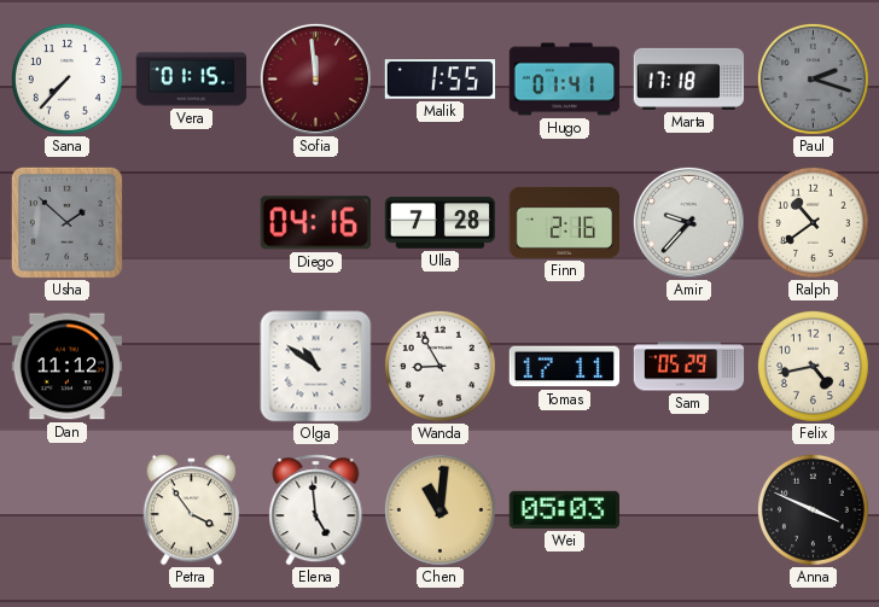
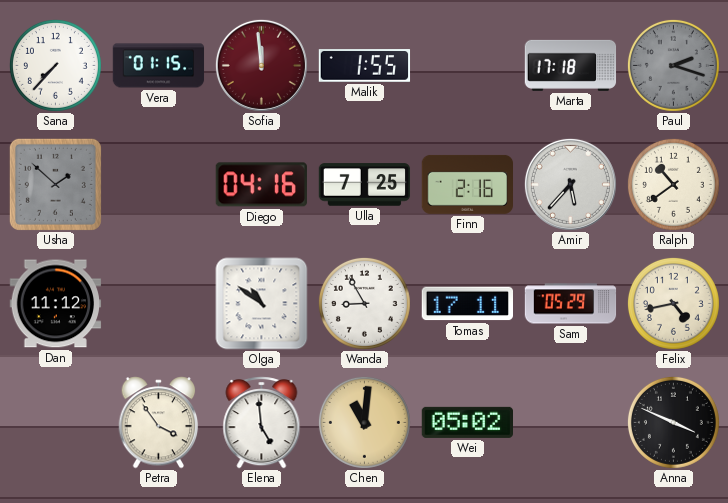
Hugo: 01:41 -> none
Ulla: 7:28 -> 7:25
Amir: 9:37 -> 5:37
Wei: 05:03 -> 05:02
